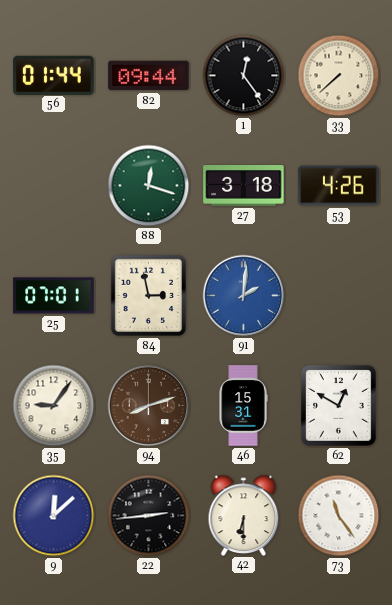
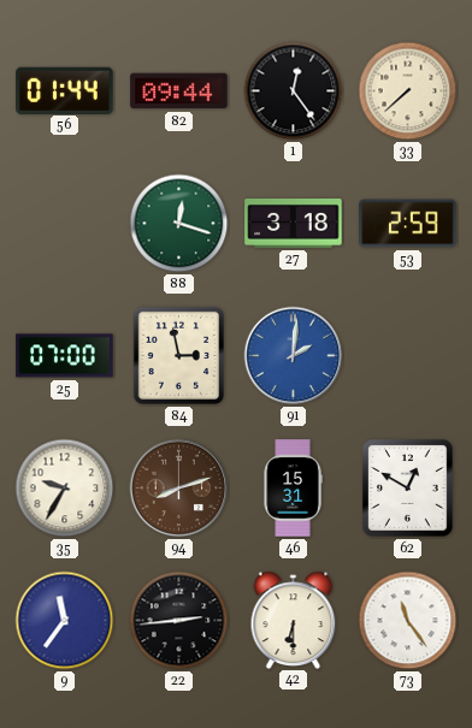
53: 4:26 -> 2:59
25: 07:01 -> 07:00
35: 9:06 -> 9:35
9: 12:08 -> 11:36
